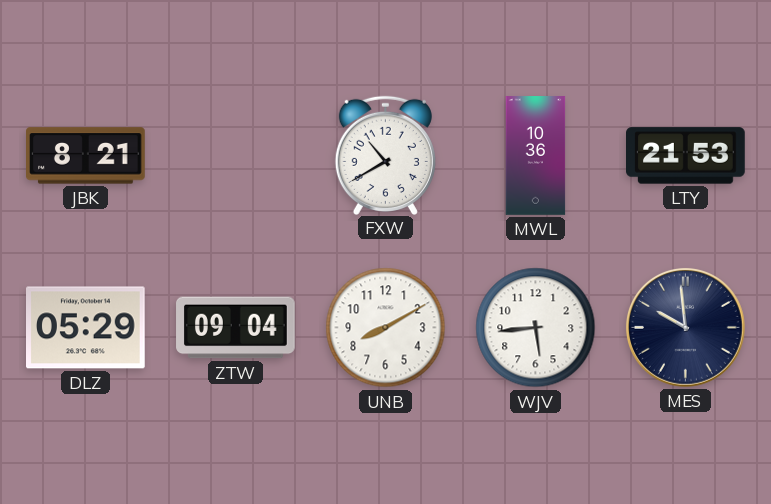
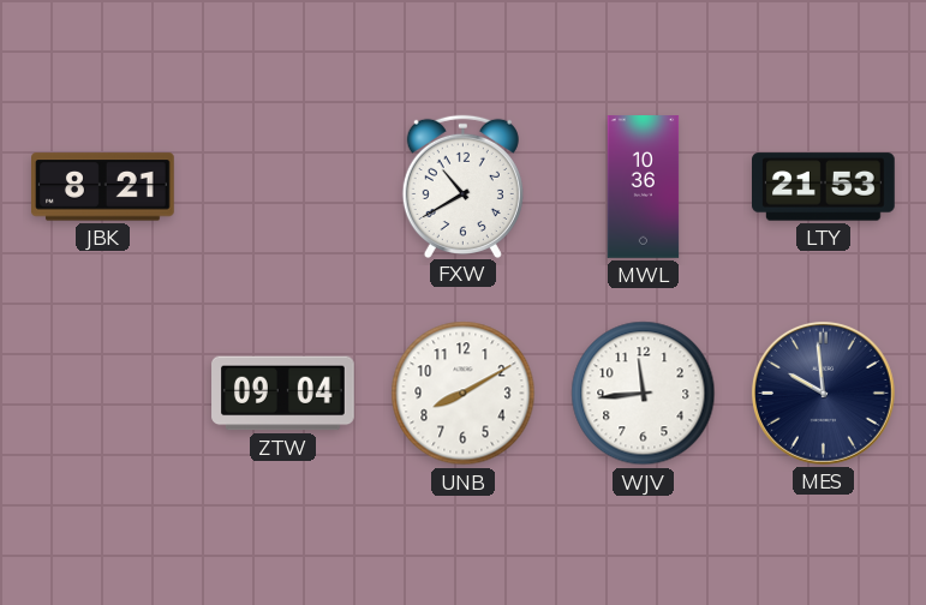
DLZ: 05:29 -> none
WJV: 5:44 -> 11:44
